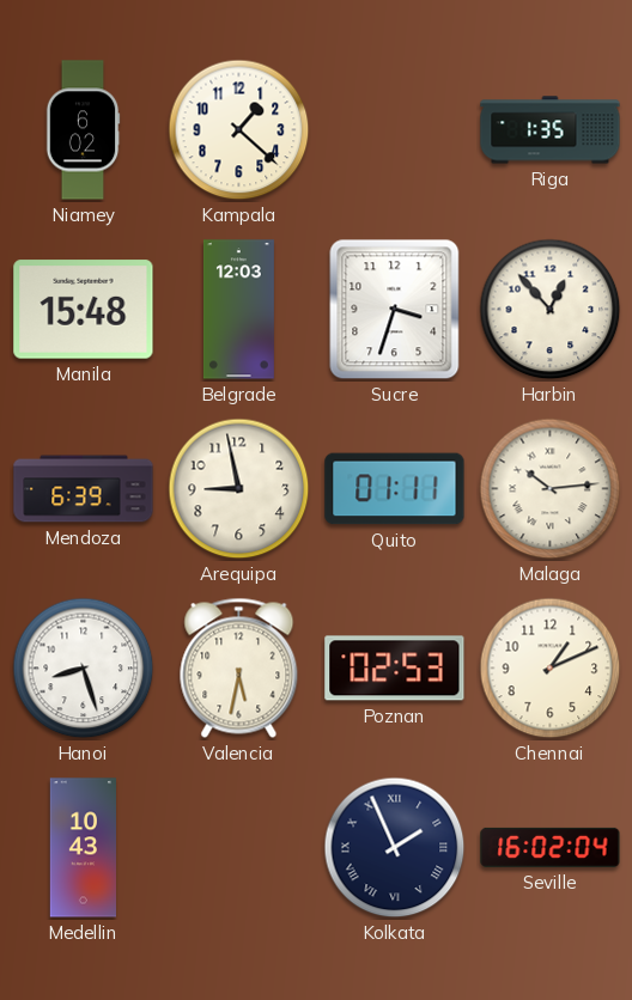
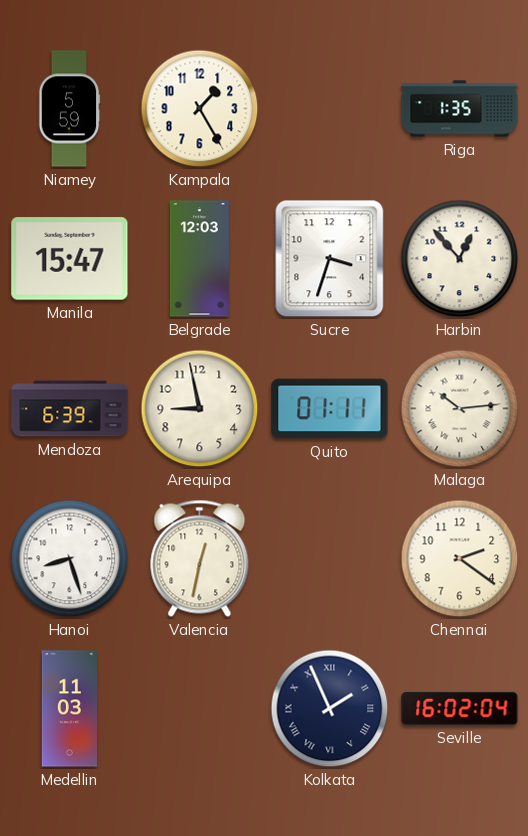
Niamey: 6:02 -> 5:59
Kampala: 1:22 -> 1:25
Manila: 15:48 -> 15:47
Valencia: 5:32 -> 12:32
Poznan: 02:53 -> none
Chennai: 1:11 -> 2:21
Medellin: 10:43 -> 11:03
